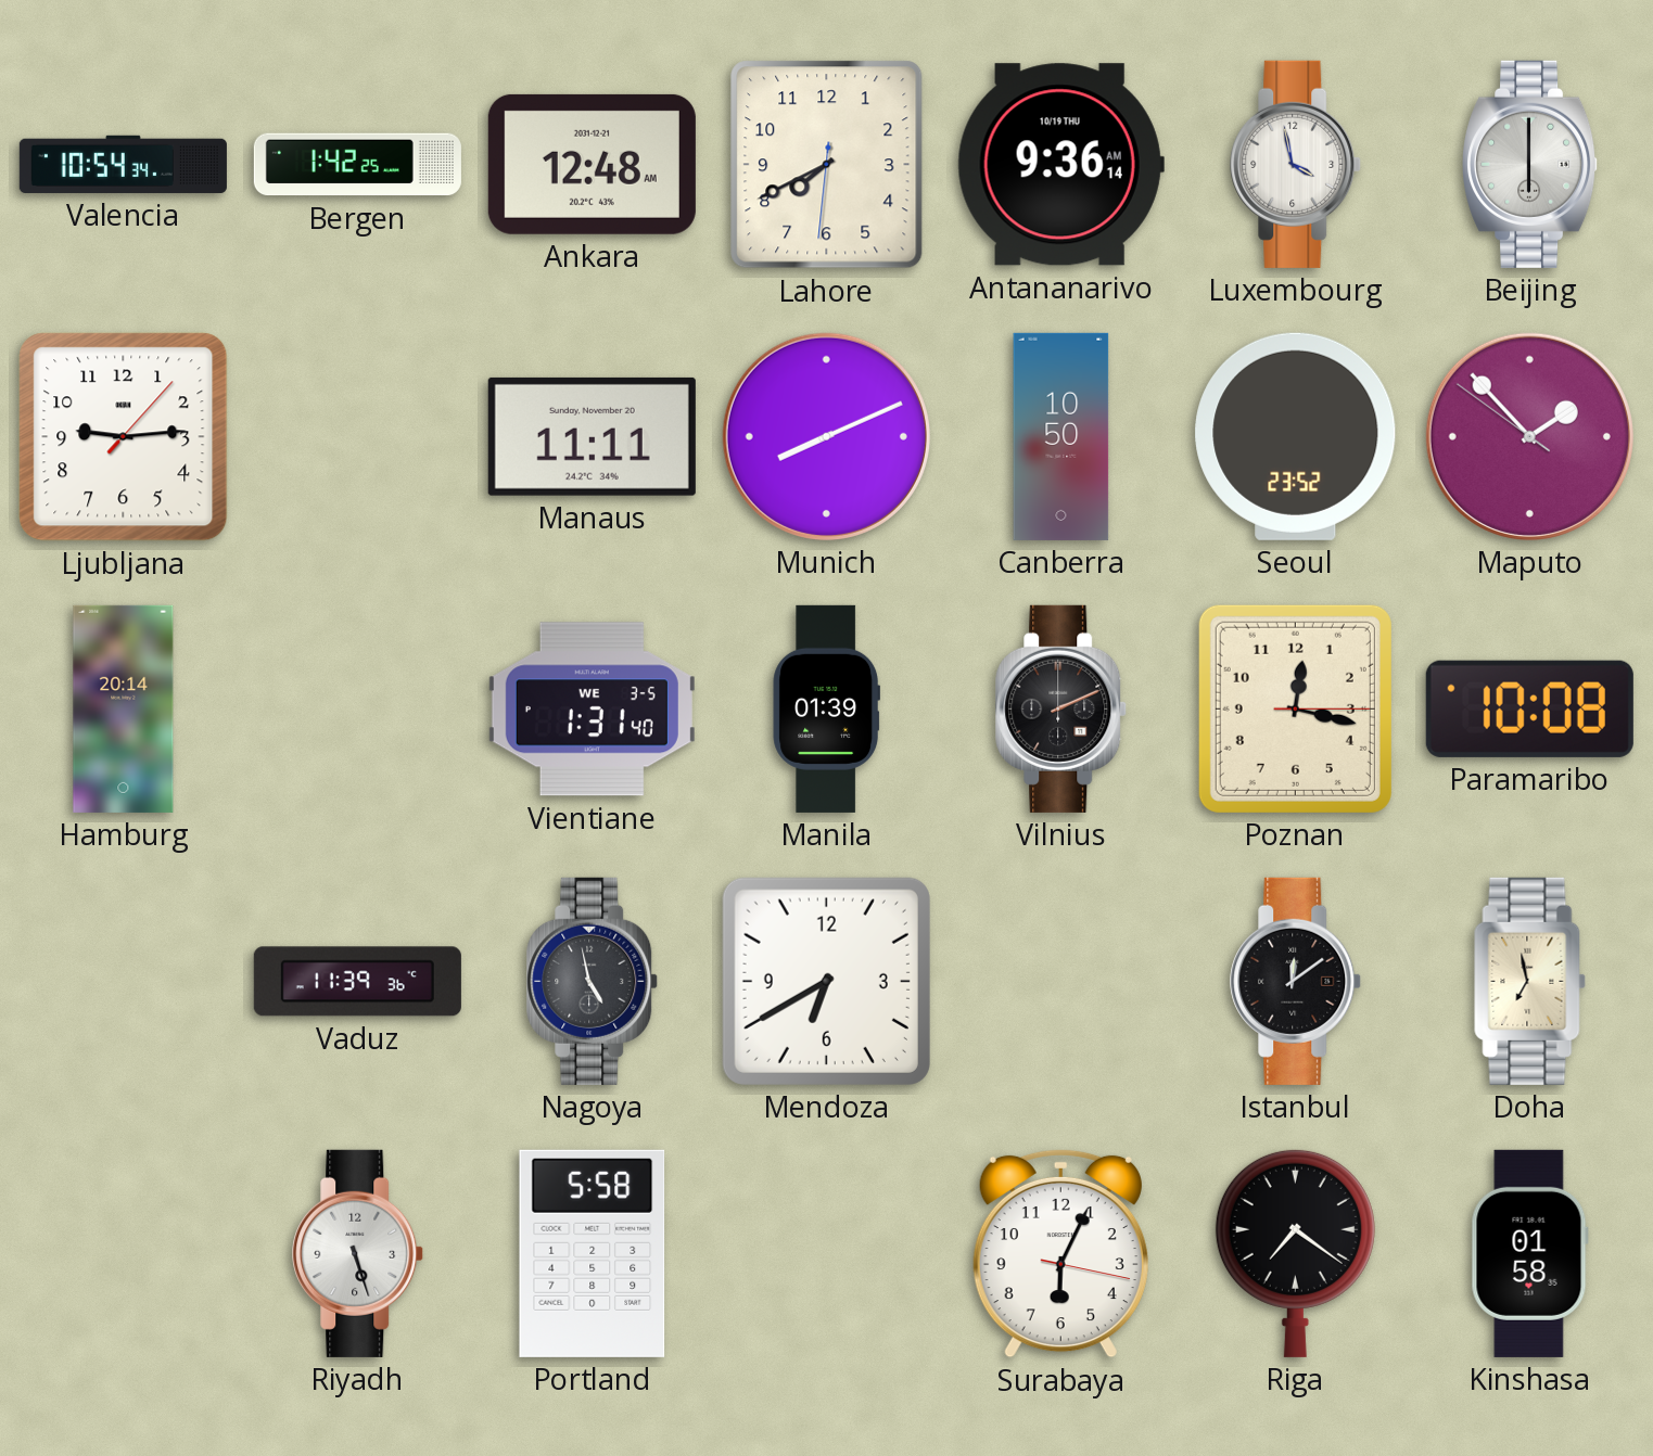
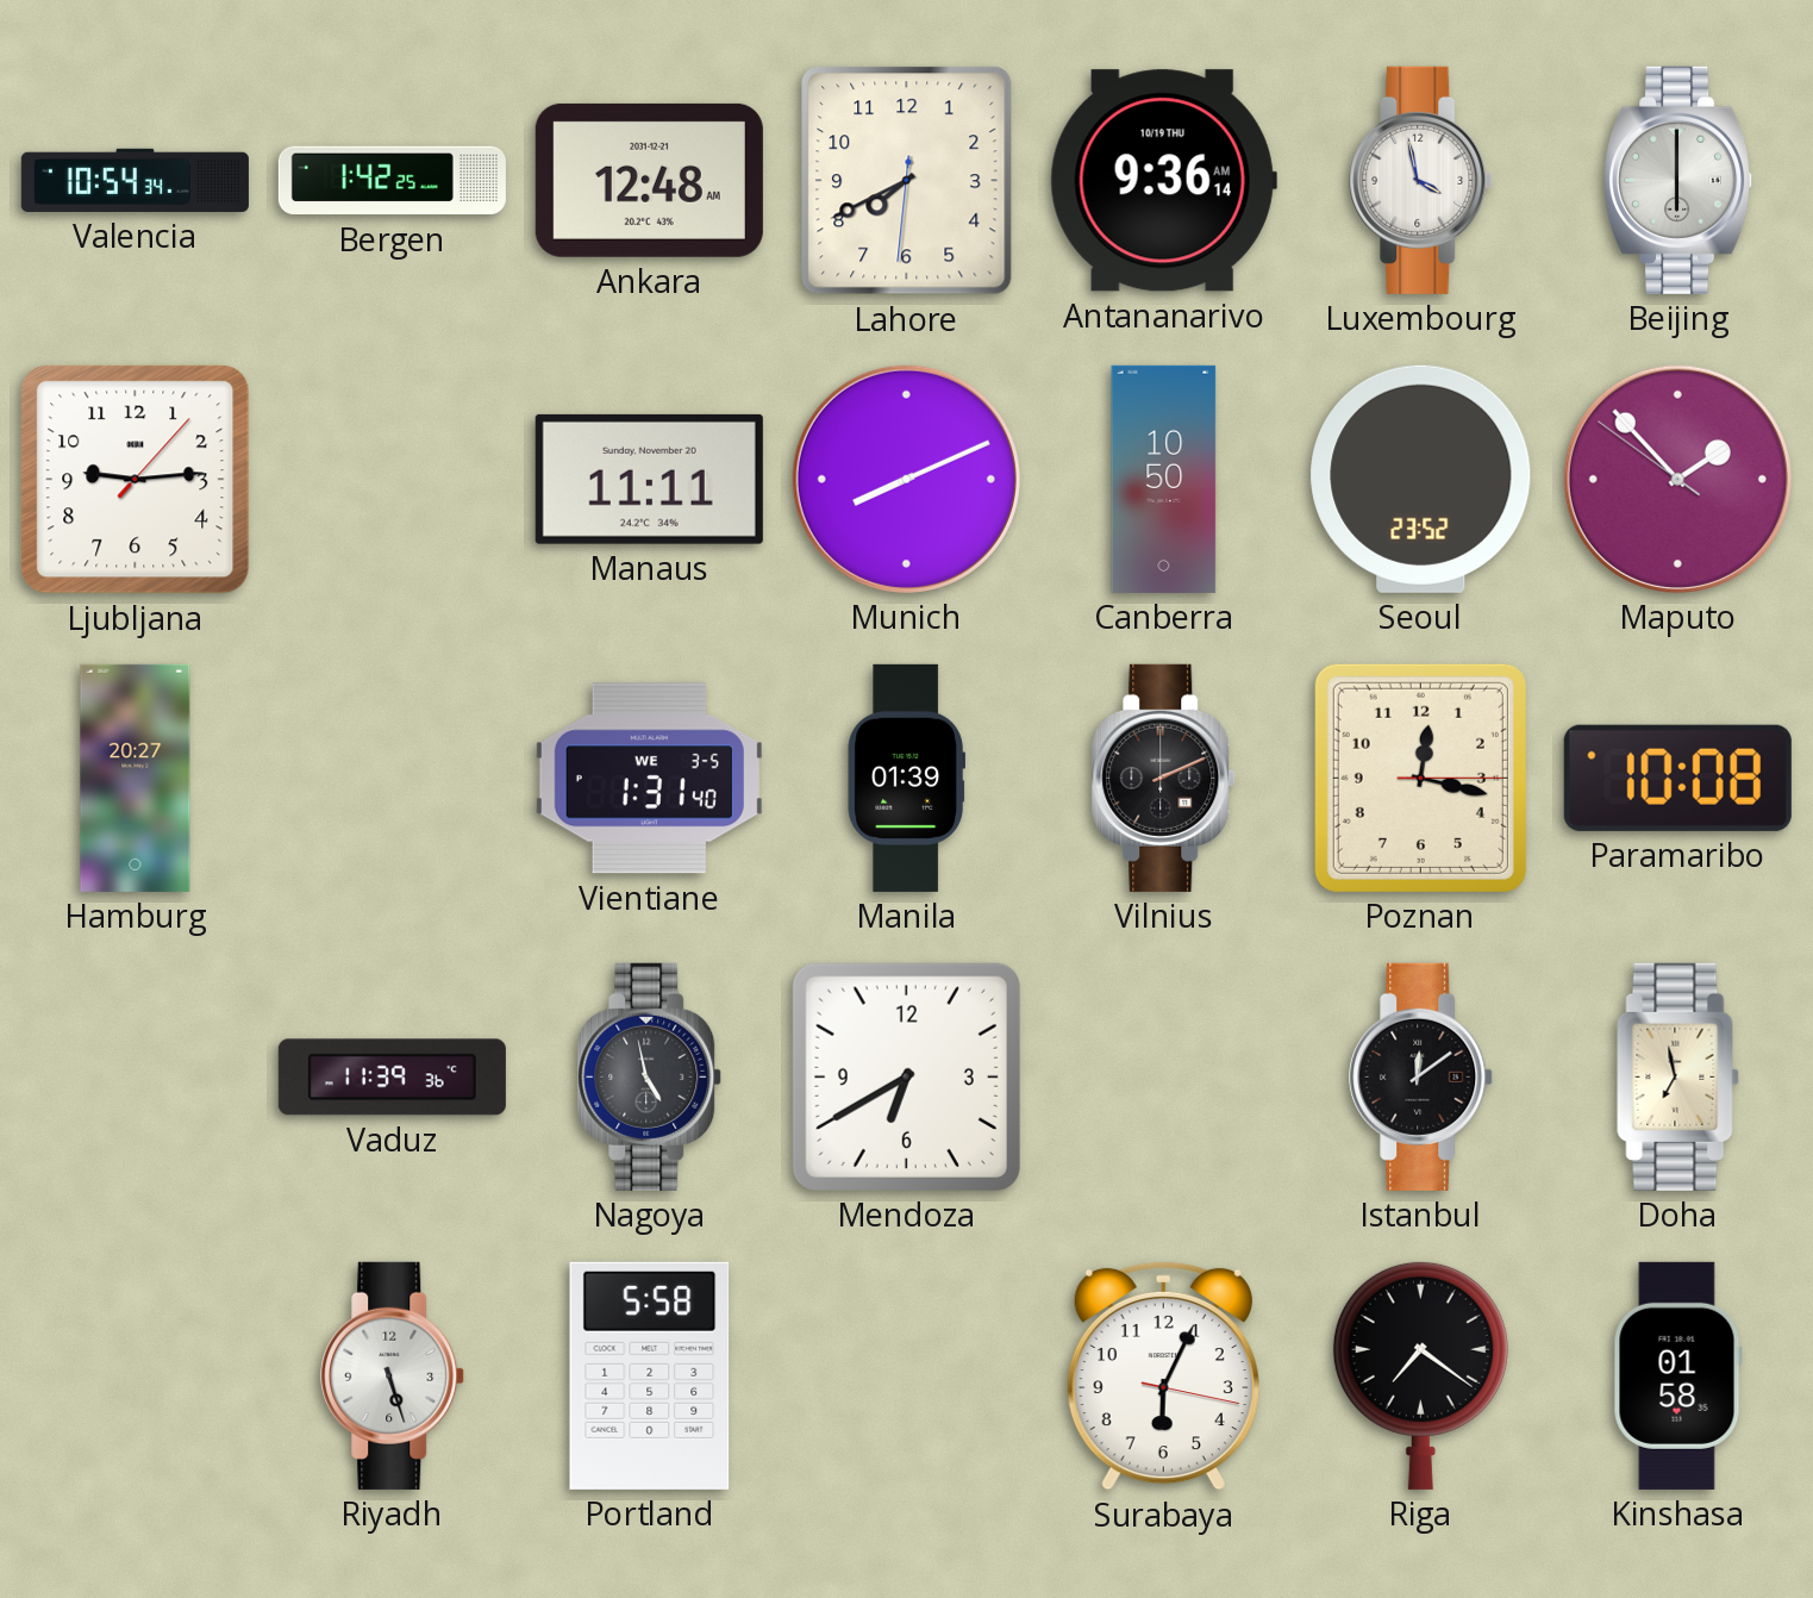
Hamburg: 20:14 -> 20:27
